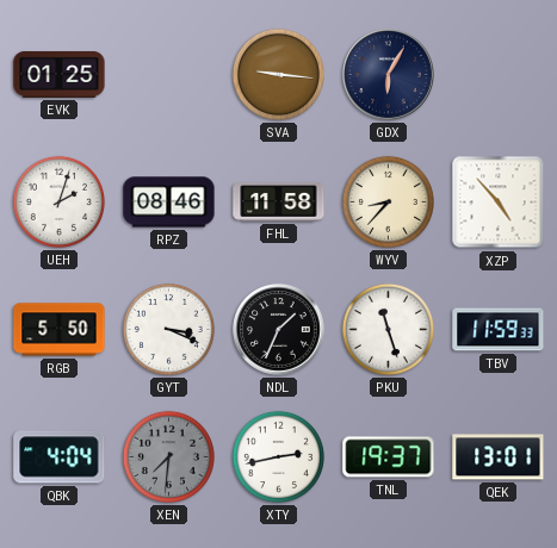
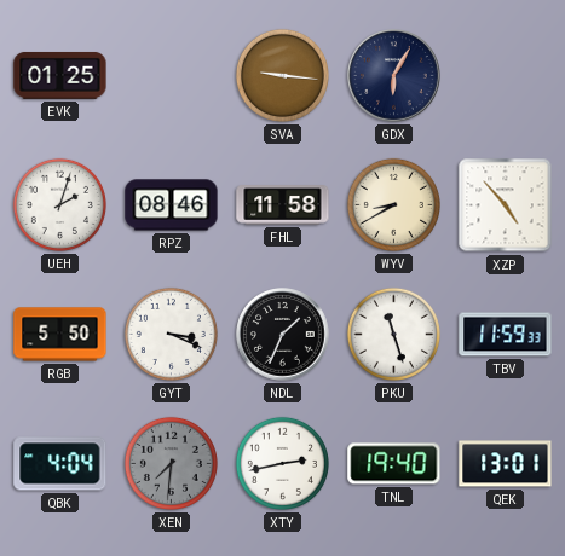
WYV: 8:37 -> 8:40
TNL: 19:37 -> 19:40
